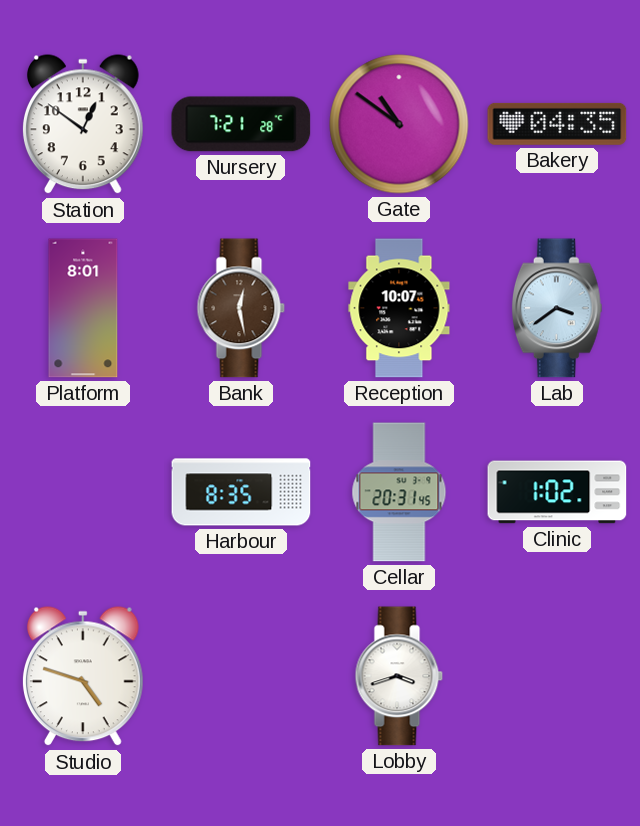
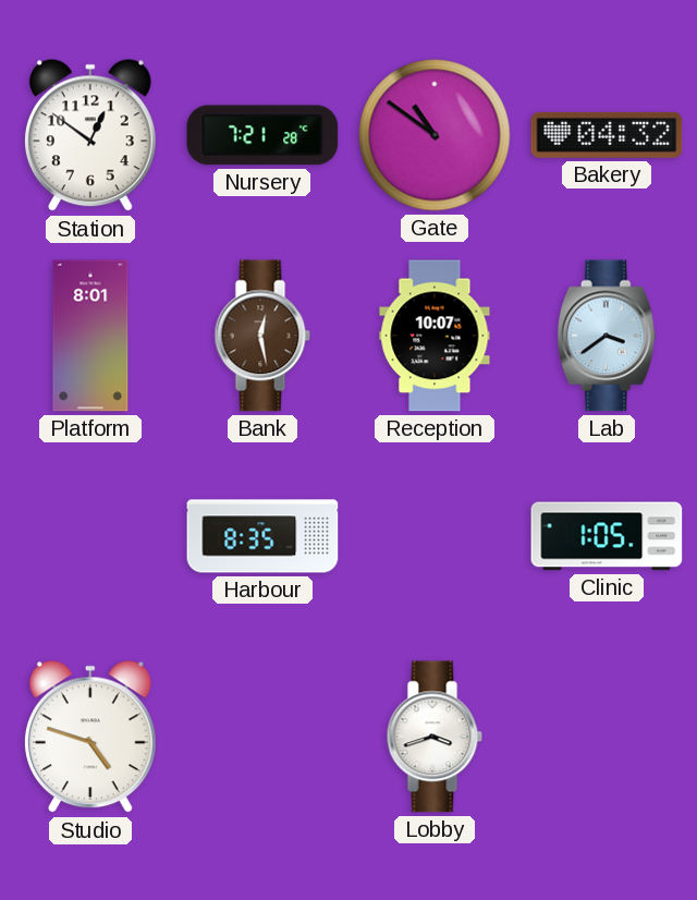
Bakery: 04:35 -> 04:32
Cellar: 20:31 -> none
Clinic: 1:02 -> 1:05
